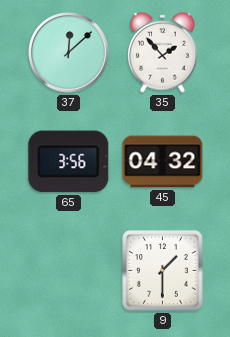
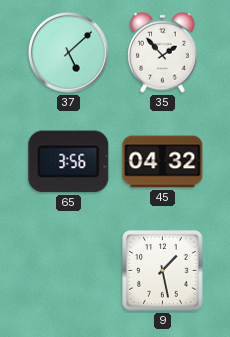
37: 12:08 -> 5:08
9: 1:30 -> 1:28
